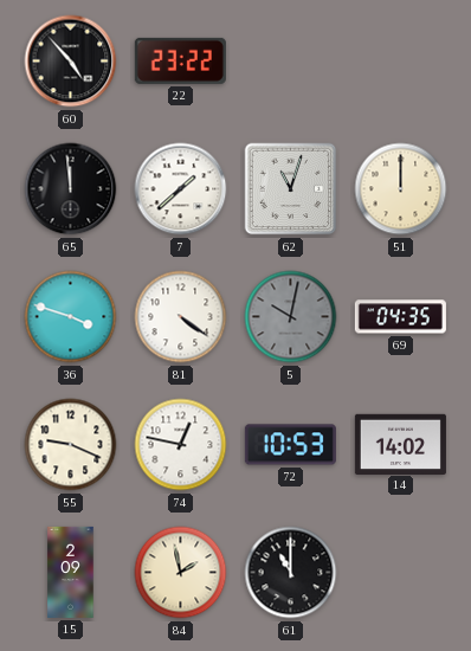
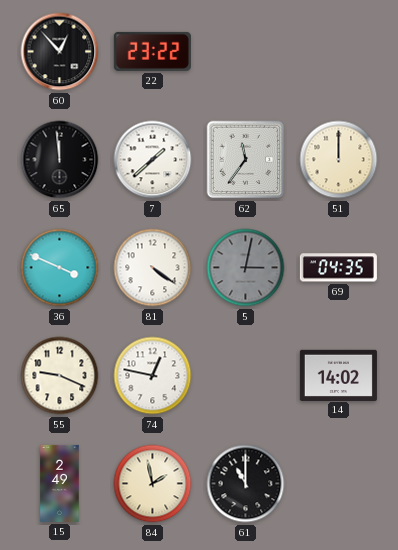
60: 4:53 -> 12:53
62: 11:03 -> 11:36
36: 3:48 -> 3:49
5: 10:02 -> 3:02
72: 10:53 -> none
15: 2:09 -> 2:49
